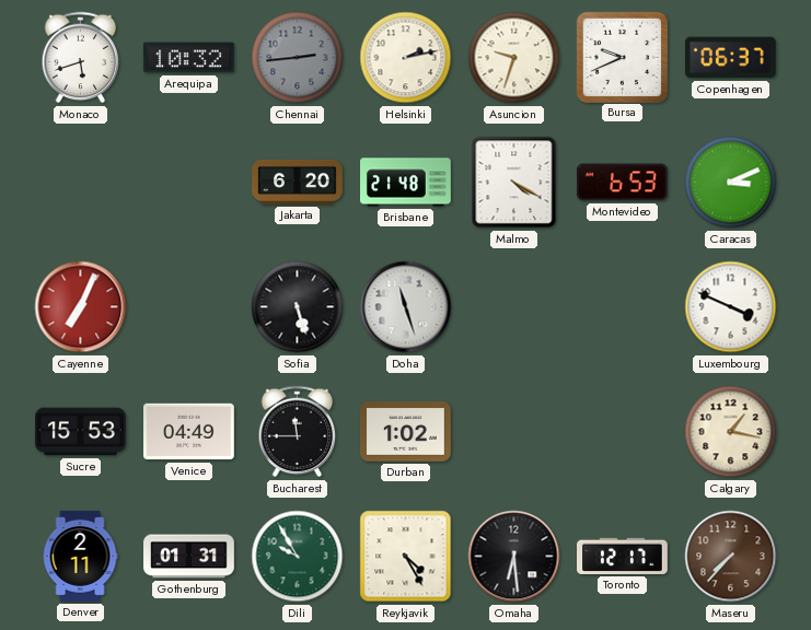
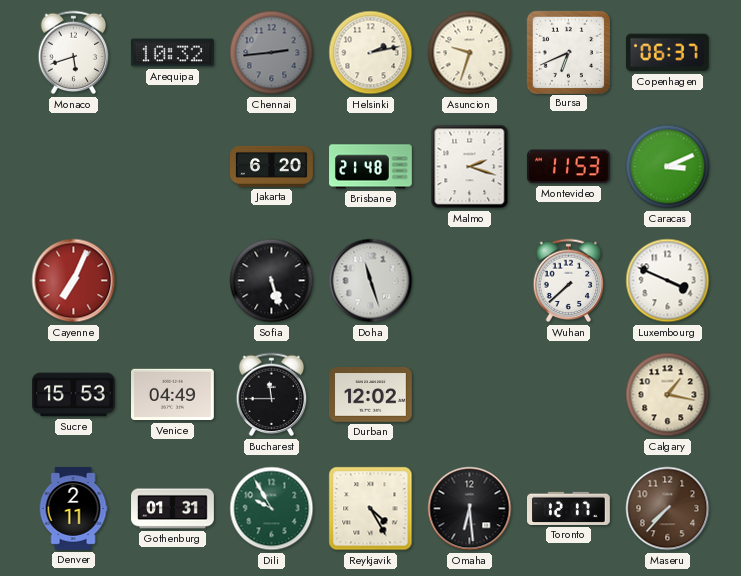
Bursa: 9:41 -> 6:41
Malmo: 4:20 -> 2:18
Montevideo: 6:53 -> 11:53
Wuhan: none -> 7:38
Durban: 1:02 -> 12:02
